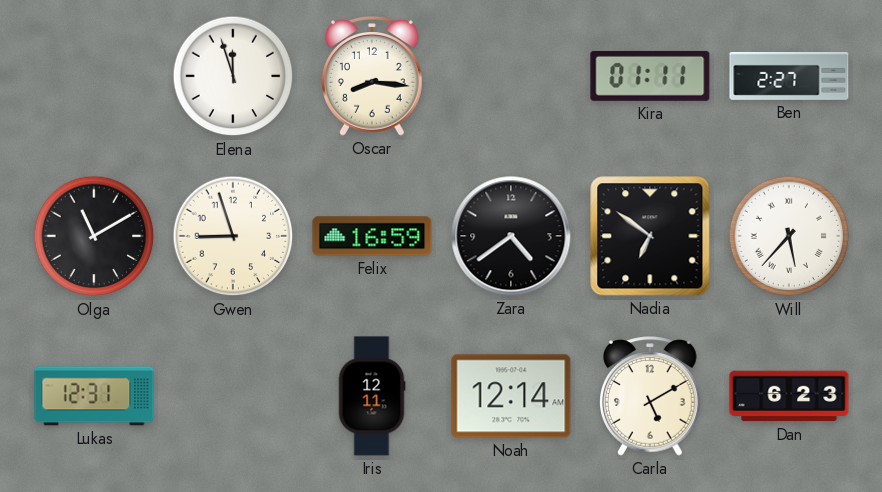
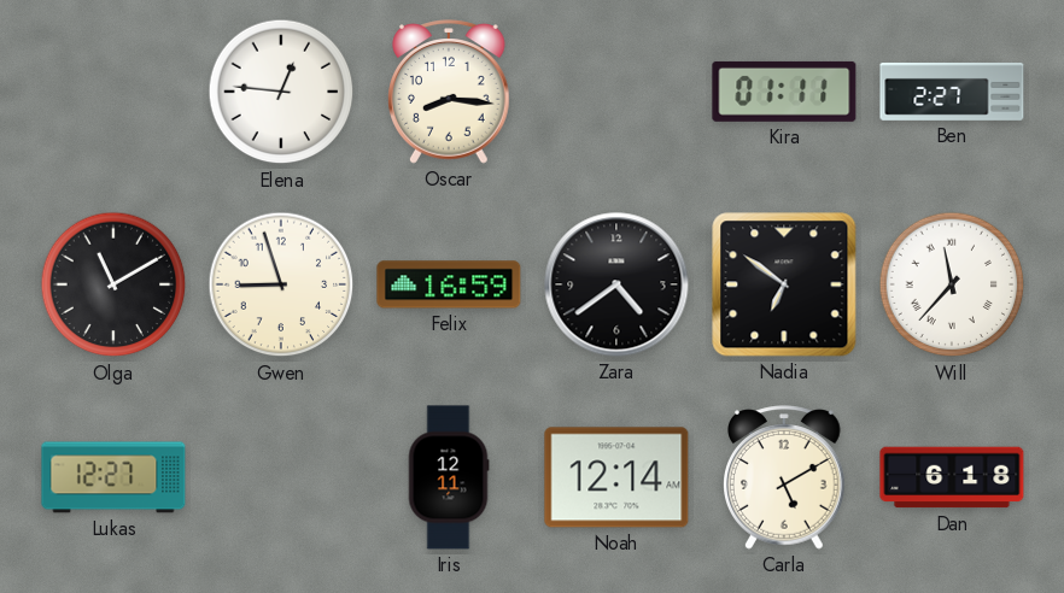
Elena: 11:57 -> 12:46
Will: 5:37 -> 11:37
Lukas: 12:31 -> 12:27
Dan: 6:23 -> 6:18
